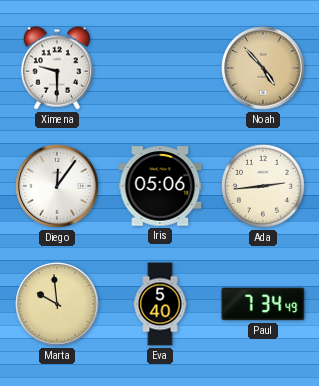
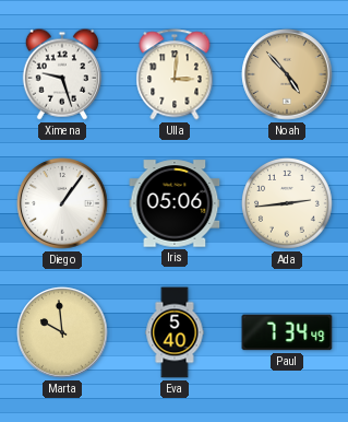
Ximena: 9:30 -> 9:27
Ulla: none -> 3:01
Diego: 12:06 -> 1:06
